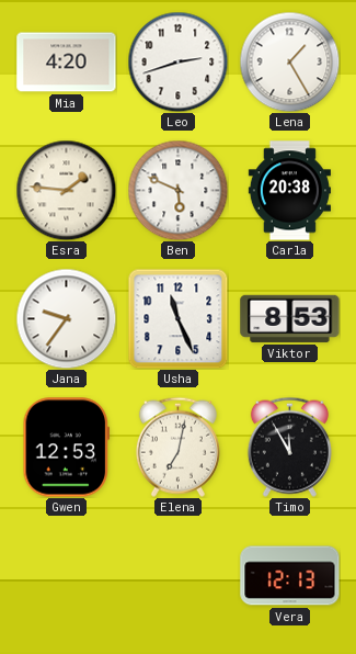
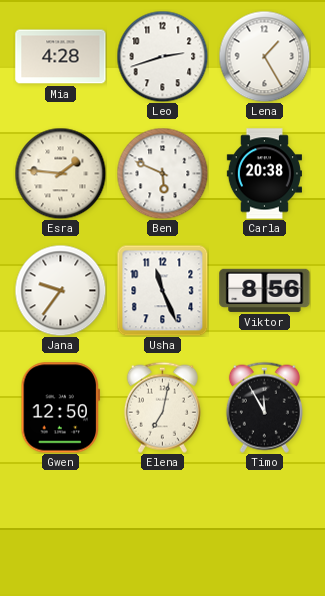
Mia: 4:20 -> 4:28
Viktor: 8:53 -> 8:56
Gwen: 12:53 -> 12:50
Vera: 12:13 -> none
